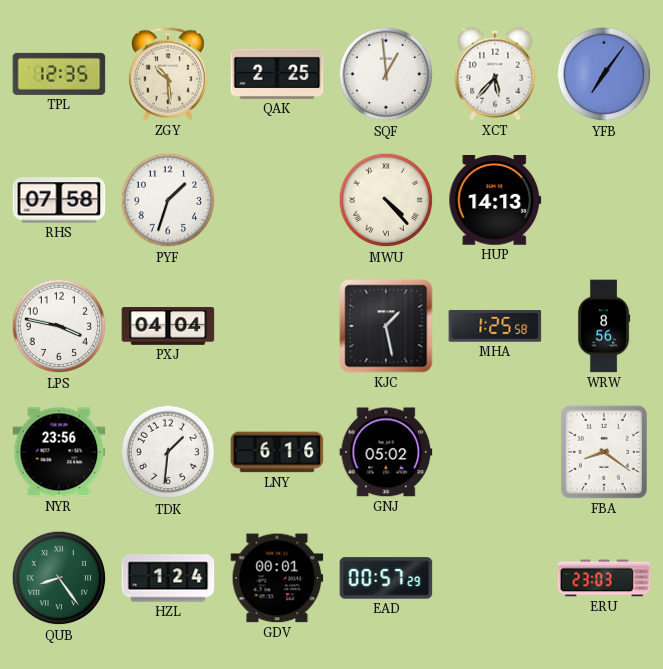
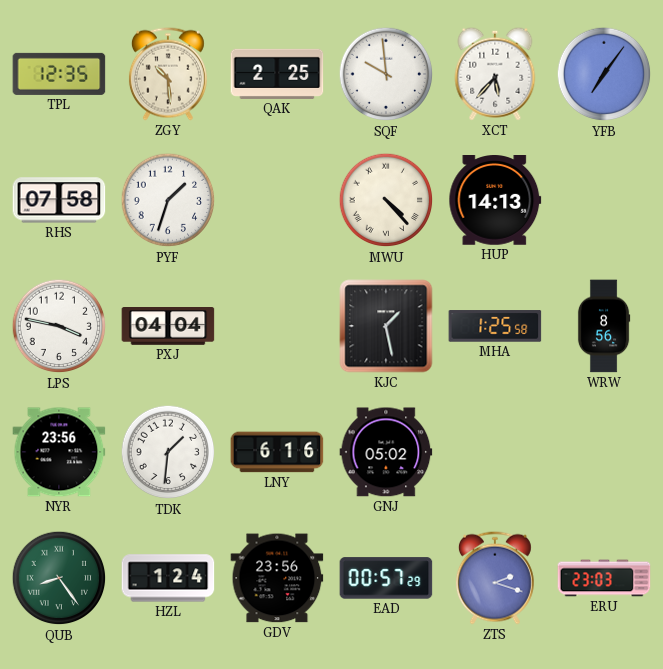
SQF: 12:59 -> 9:59
FBA: 8:21 -> none
GDV: 00:01 -> 23:56
ZTS: none -> 2:18
